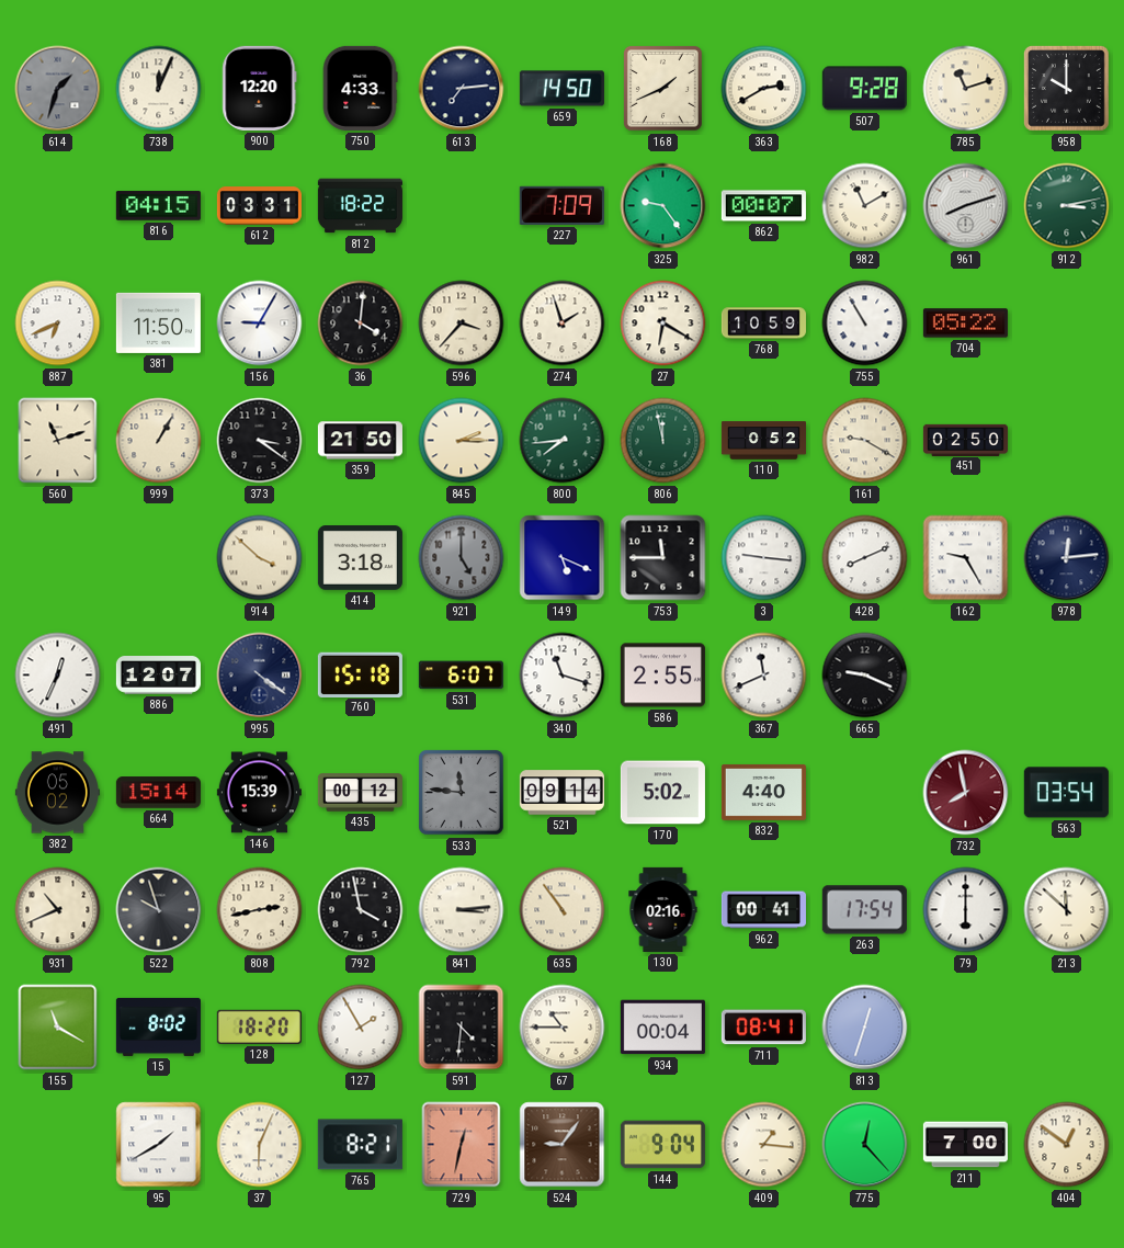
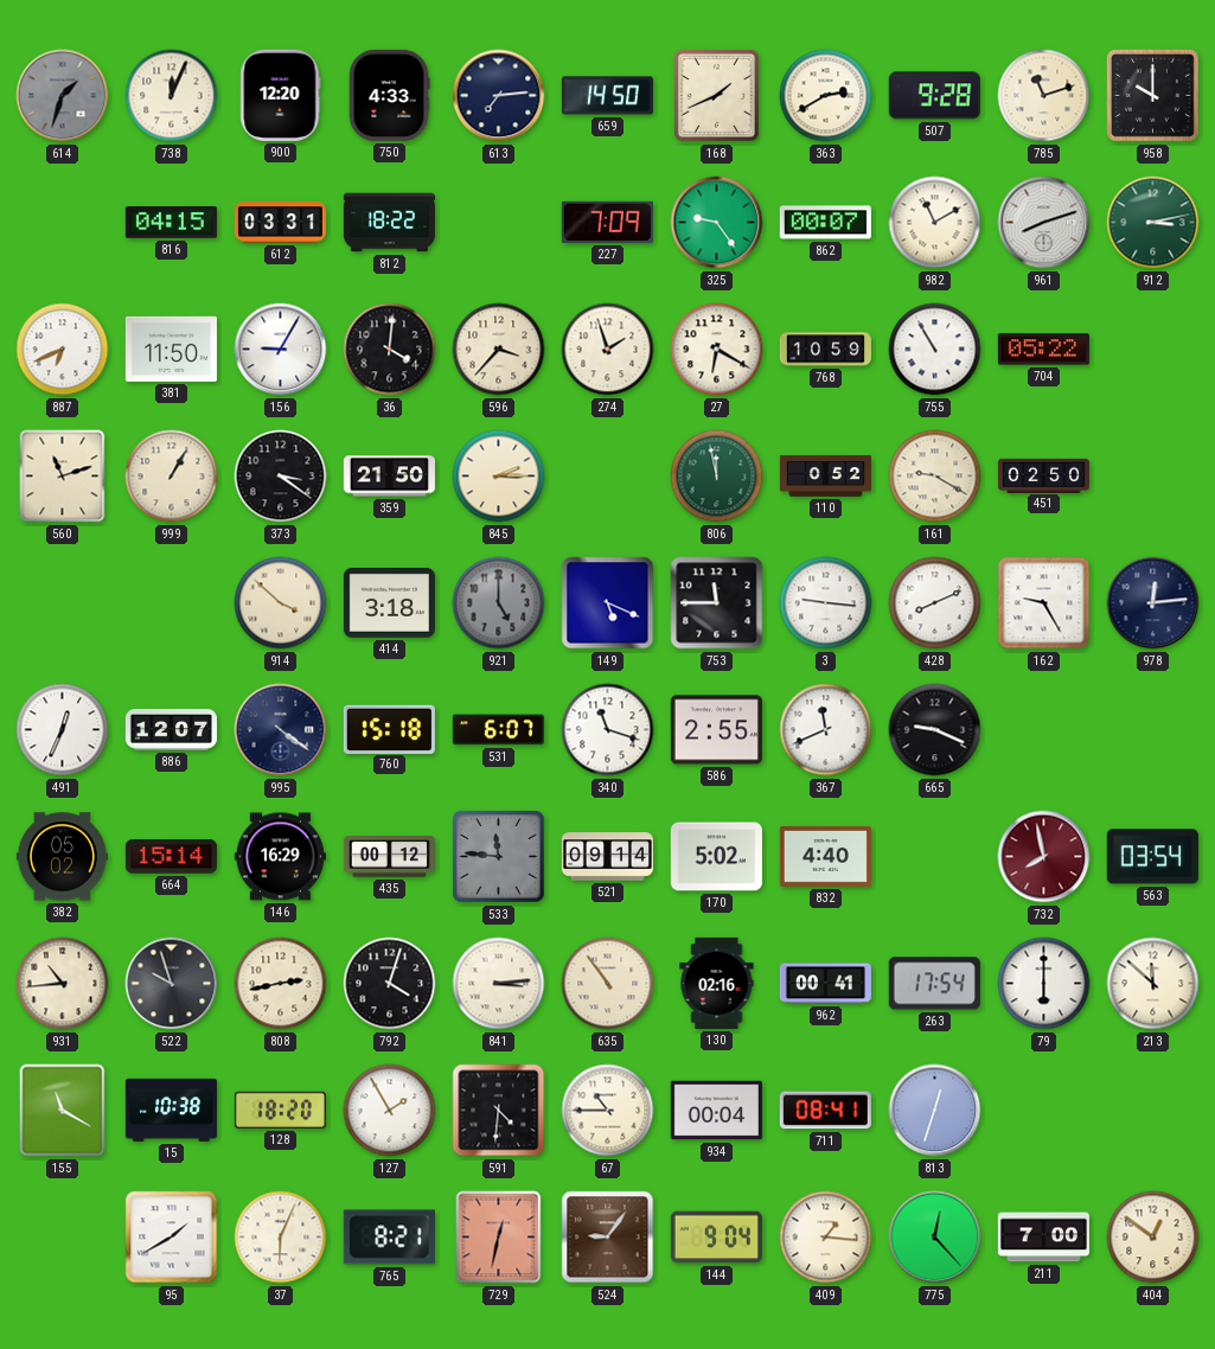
800: 7:44 -> none
146: 15:39 -> 16:29
931: 10:41 -> 10:44
792: 3:58 -> 4:03
15: 8:02 -> 10:38
